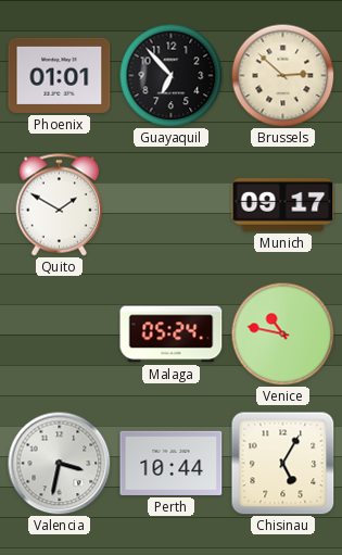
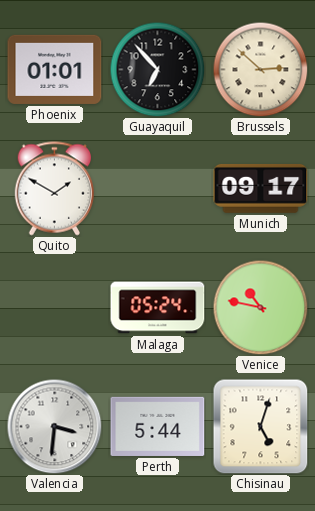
Valencia: 3:32 -> 3:31
Perth: 10:44 -> 5:44
Chisinau: 5:05 -> 5:03
